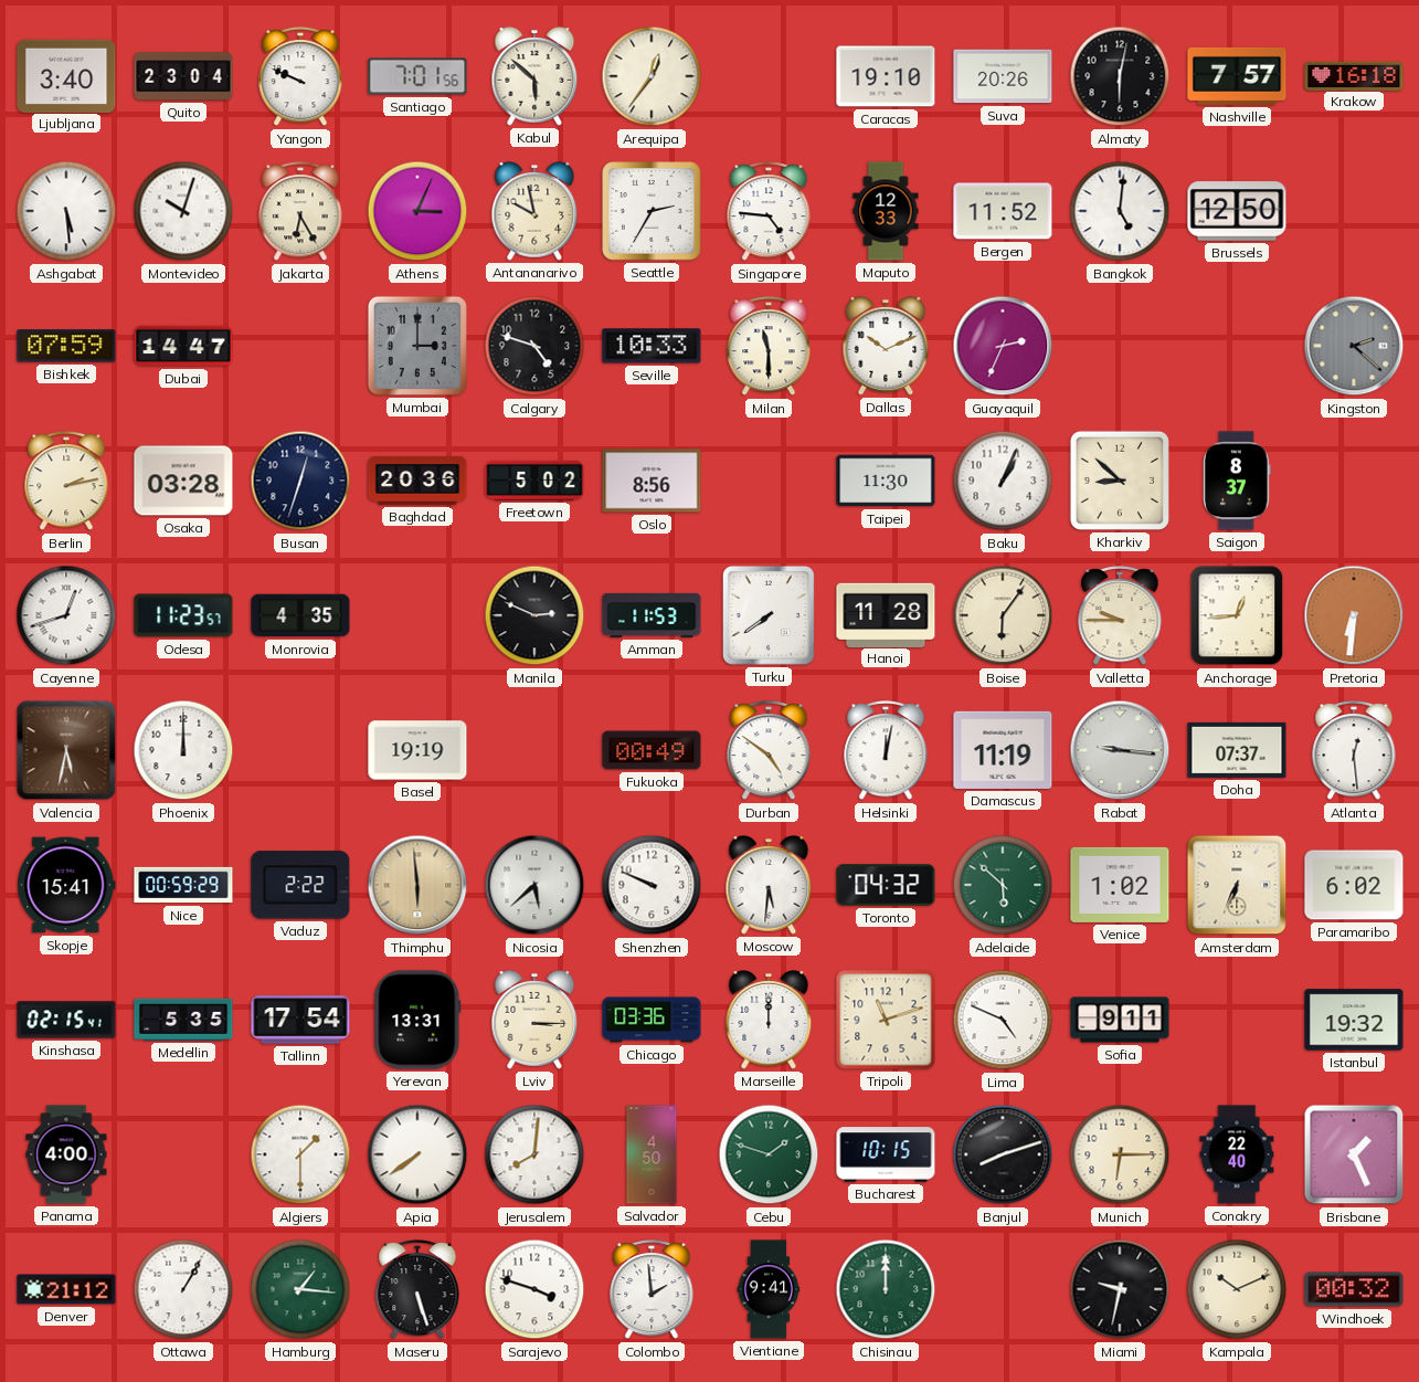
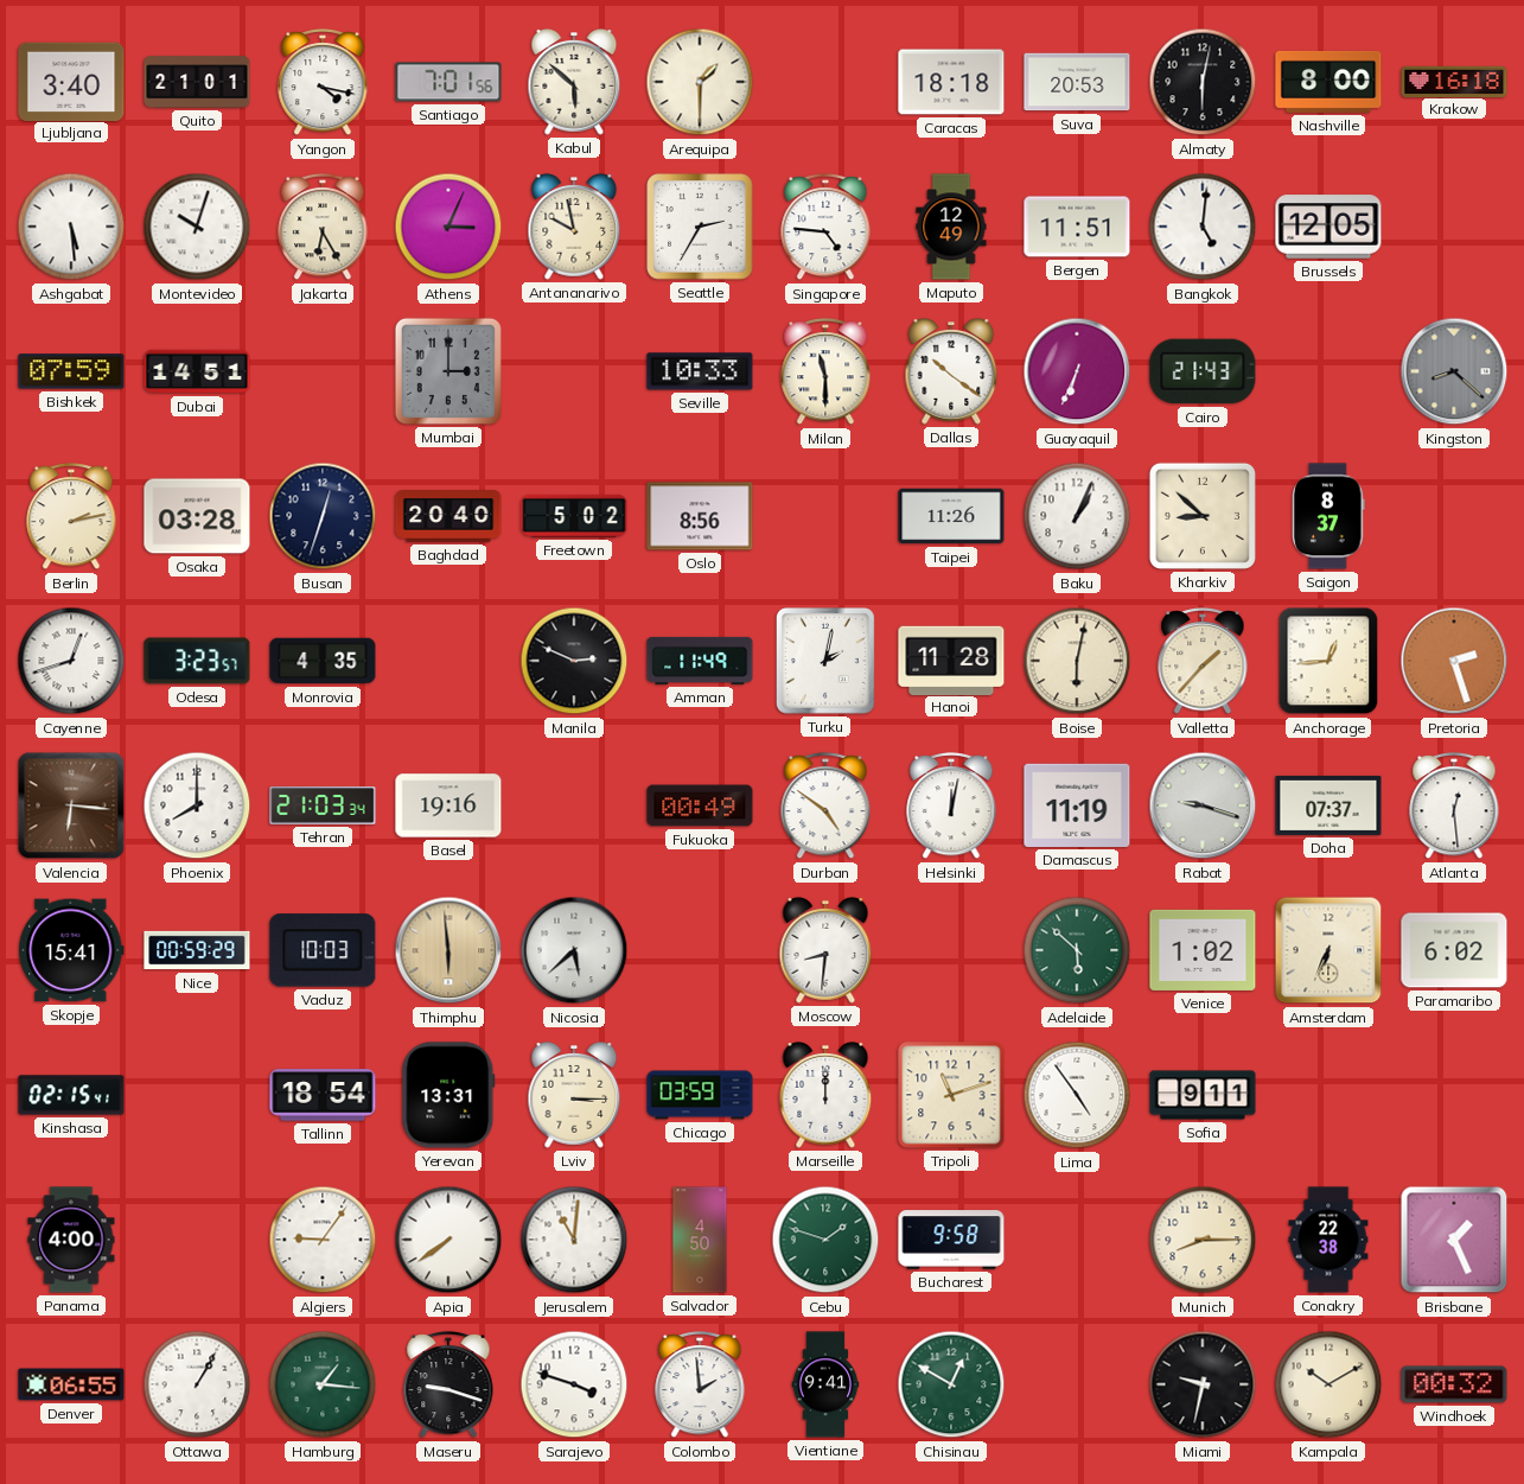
Quito: 23:04 -> 21:01
Yangon: 9:49 -> 4:17
Arequipa: 12:36 -> 1:30
Caracas: 19:10 -> 18:18
Suva: 20:26 -> 20:53
Nashville: 7:57 -> 8:00
Maputo: 12:33 -> 12:49
Bergen: 11:52 -> 11:51
Brussels: 12:50 -> 12:05
Dubai: 14:47 -> 14:51
Calgary: 4:48 -> none
Dallas: 10:11 -> 10:21
Guayaquil: 2:34 -> 6:34
Cairo: none -> 21:43
Kingston: 2:22 -> 8:22
Baghdad: 20:36 -> 20:40
Taipei: 11:30 -> 11:26
Odesa: 11:23 -> 3:23
Amman: 11:53 -> 11:49
Turku: 7:39 -> 2:02
Boise: 6:06 -> 6:02
Valletta: 9:45 -> 1:37
Pretoria: 6:31 -> 2:27
Valencia: 5:32 -> 6:16
Phoenix: 12:00 -> 8:00
Tehran: none -> 21:03
Basel: 19:19 -> 19:16
Rabat: 9:16 -> 9:18
Vaduz: 2:22 -> 10:03
Shenzhen: 9:49 -> none
Moscow: 5:31 -> 8:31
Toronto: 04:32 -> none
Medellin: 5:35 -> none
Tallinn: 17:54 -> 18:54
Chicago: 03:36 -> 03:59
Lima: 4:49 -> 4:54
Istanbul: 19:32 -> none
Algiers: 1:30 -> 9:06
Jerusalem: 8:01 -> 11:01
Bucharest: 10:15 -> 9:58
Banjul: 8:12 -> none
Munich: 6:15 -> 8:15
Conakry: 22:40 -> 22:38
Denver: 21:12 -> 06:55
Maseru: 5:27 -> 9:18
Chisinau: 12:00 -> 12:50
Kampala: 10:11 -> 10:10
